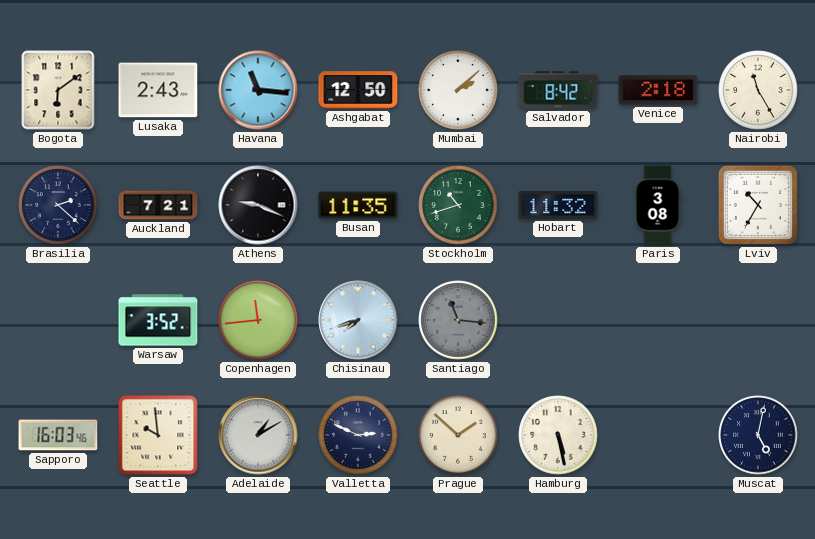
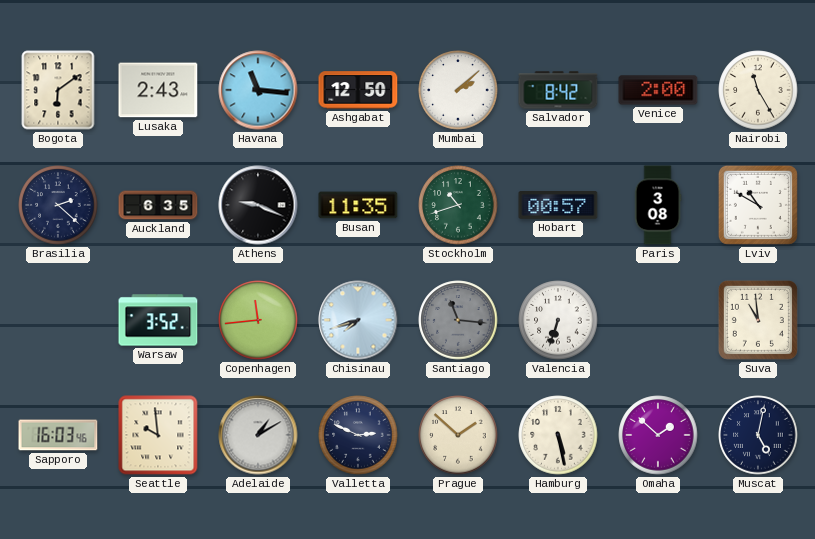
Venice: 2:18 -> 2:00
Auckland: 7:21 -> 6:35
Hobart: 11:32 -> 00:57
Lviv: 10:35 -> 10:50
Valencia: none -> 6:33
Suva: none -> 10:59
Omaha: none -> 1:52
